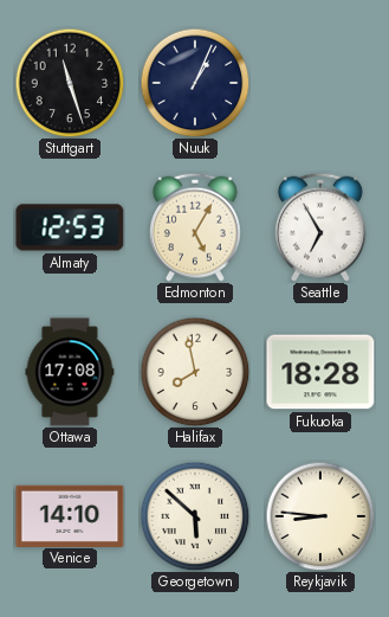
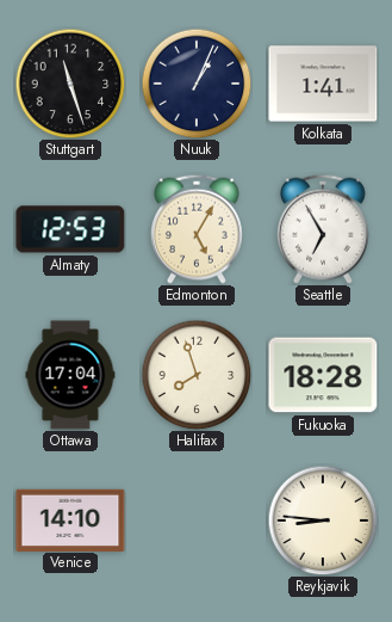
Kolkata: none -> 1:41
Ottawa: 17:08 -> 17:04
Halifax: 7:58 -> 7:57
Georgetown: 5:52 -> none
